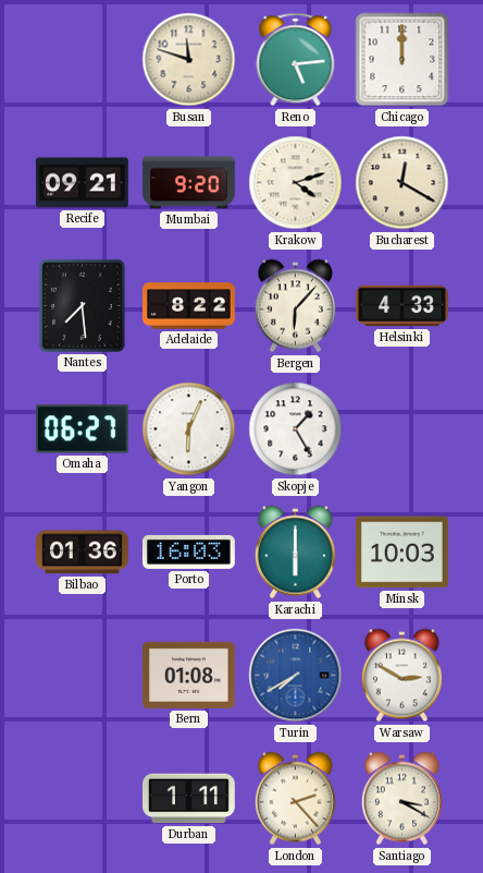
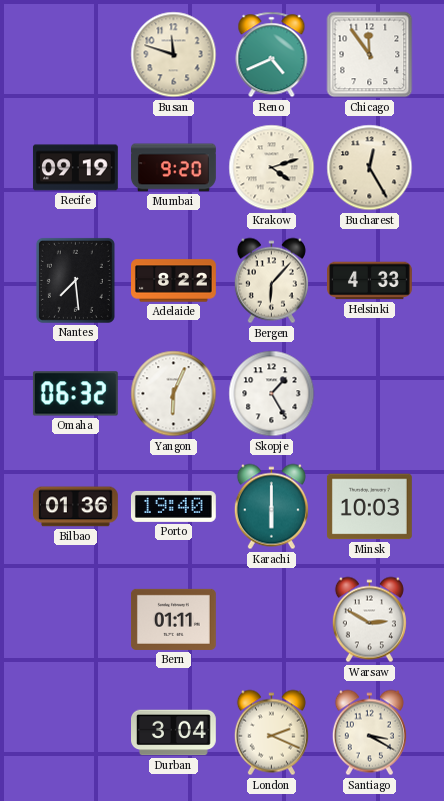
Reno: 5:14 -> 4:41
Chicago: 12:00 -> 11:54
Recife: 09:21 -> 09:19
Bucharest: 12:20 -> 12:25
Omaha: 06:27 -> 06:32
Porto: 16:03 -> 19:40
Bern: 01:08 -> 01:11
Turin: 7:40 -> none
Durban: 1:11 -> 3:04
London: 2:23 -> 2:19
